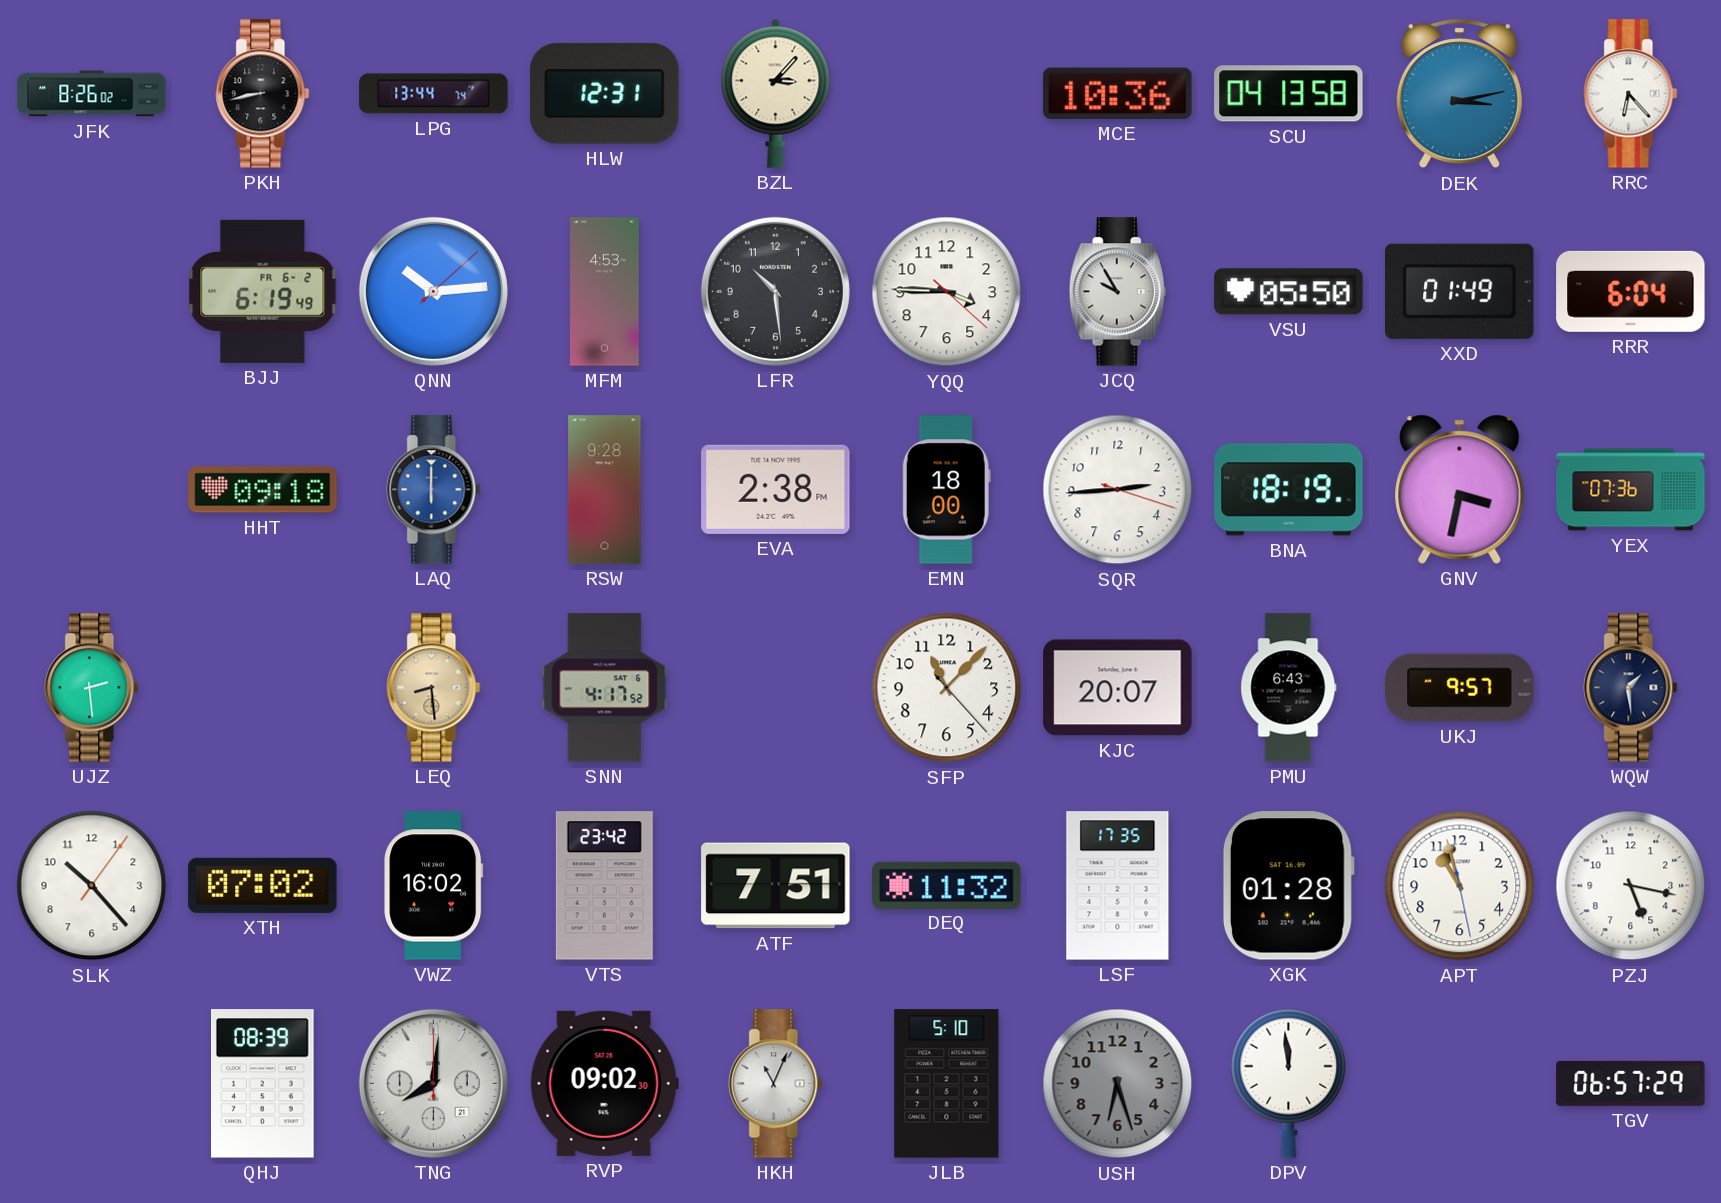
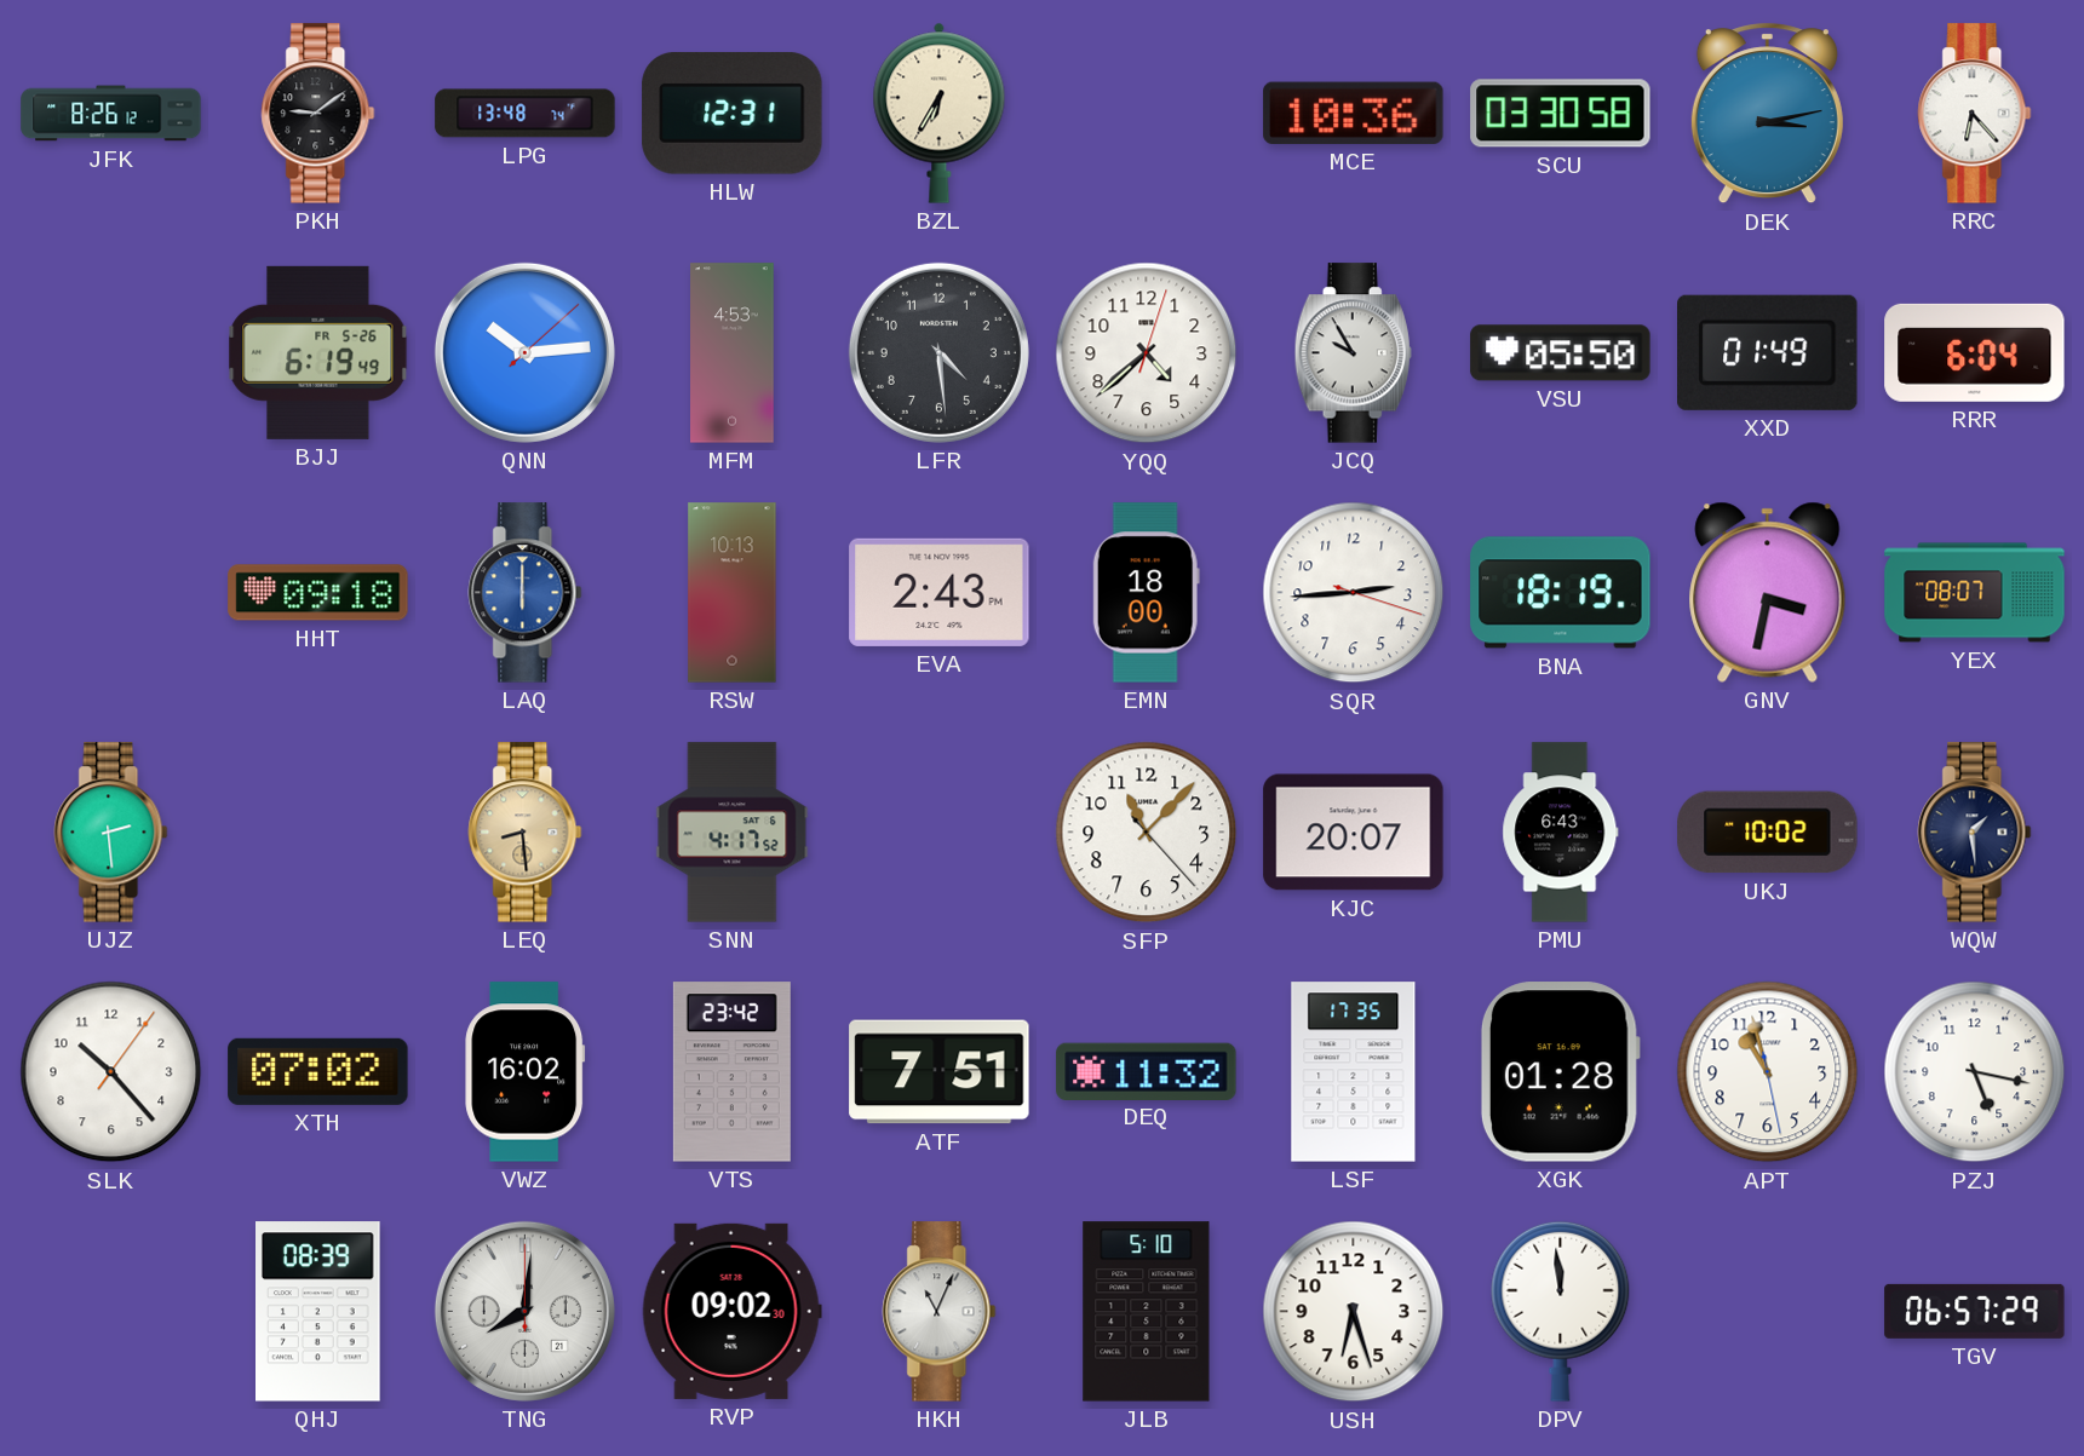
JFK: 8:26:02 -> 8:26:12
PKH: 8:43 -> 9:09
LPG: 13:44 -> 13:48
BZL: 3:07 -> 6:35
SCU: 04:13 -> 03:30
BJJ date: FR 6-2 -> FR 5-26
LFR: 10:29 -> 4:29
YQQ: 3:45 -> 4:38
RSW: 9:28 -> 10:13
EVA: 2:38 -> 2:43
YEX: 07:36 -> 08:07
UKJ: 9:57 -> 10:02
USH dial: grey -> white
